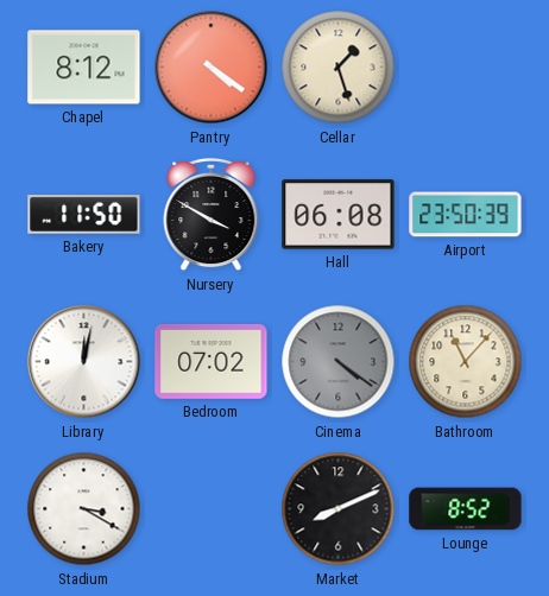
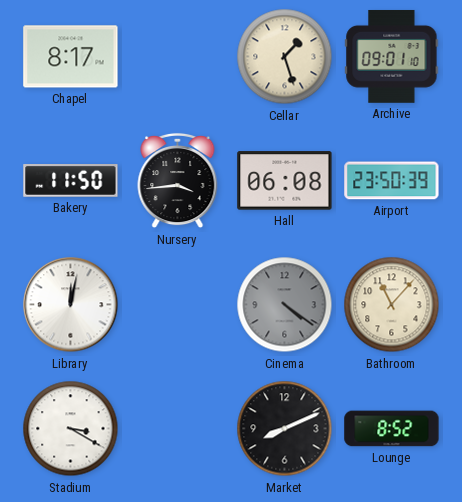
Chapel: 8:12 -> 8:17
Pantry: 4:21 -> none
Archive: none -> 09:01
Nursery: 3:50 -> 3:44
Bedroom: 07:02 -> none
